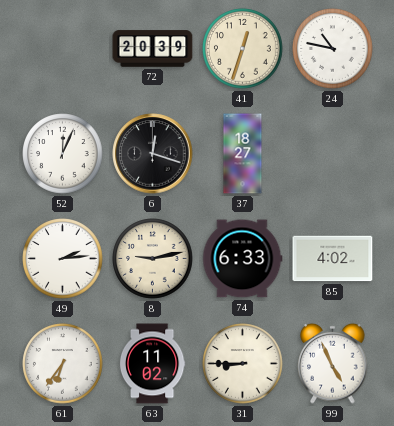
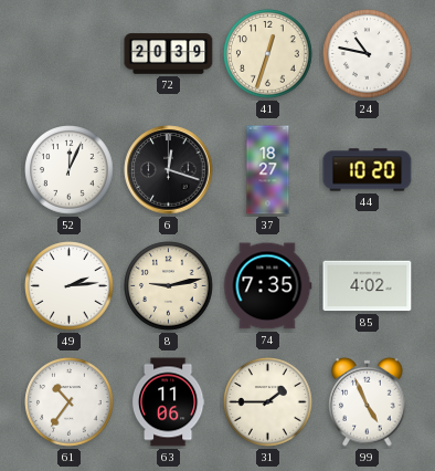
44: none -> 10:20
74: 6:33 -> 7:35
61: 6:36 -> 10:36
63: 11:02 -> 11:06
31: 8:45 -> 1:45
